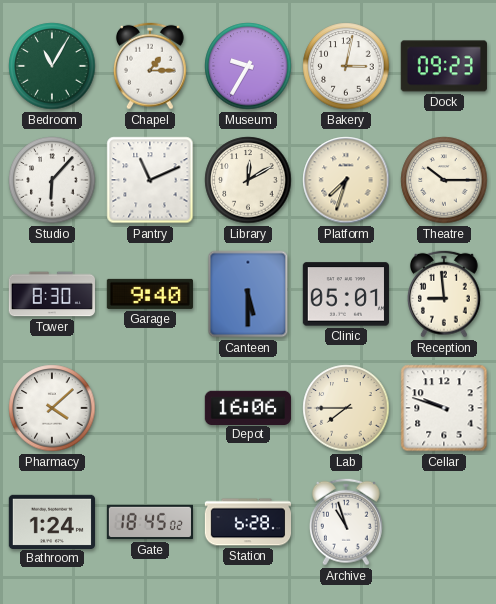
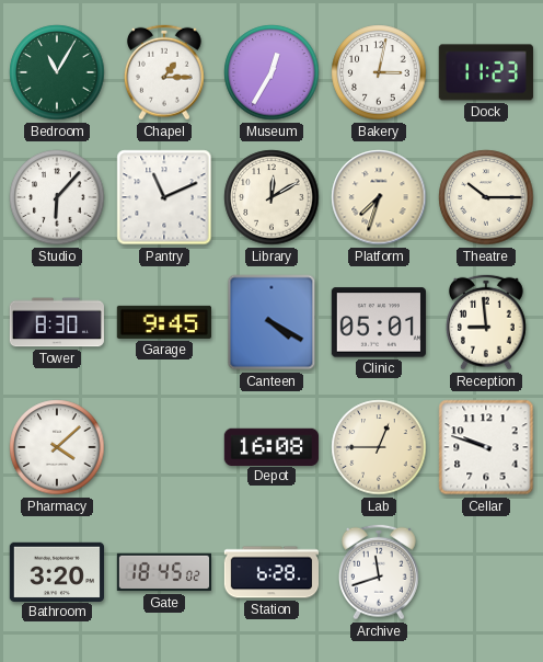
Museum: 9:35 -> 12:35
Dock: 09:23 -> 11:23
Garage: 9:40 -> 9:45
Canteen: 5:30 -> 4:20
Depot: 16:06 -> 16:08
Lab: 7:45 -> 12:45
Bathroom: 1:24 -> 3:20
Archive: 10:57 -> 11:42
